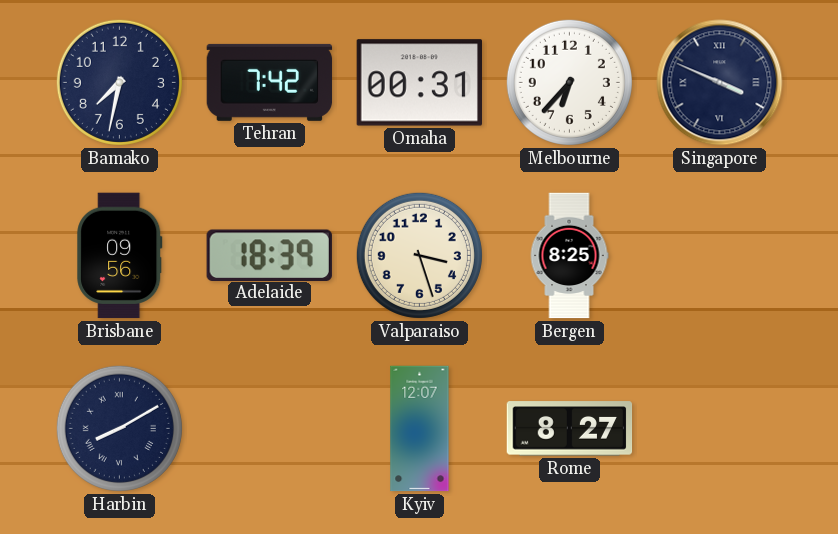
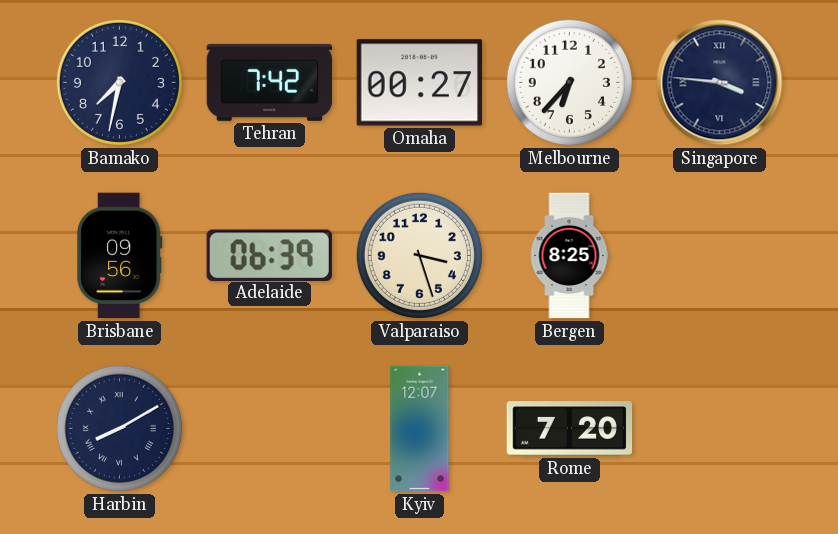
Omaha: 00:31 -> 00:27
Singapore: 3:49 -> 3:46
Adelaide: 18:39 -> 06:39
Rome: 8:27 -> 7:20
